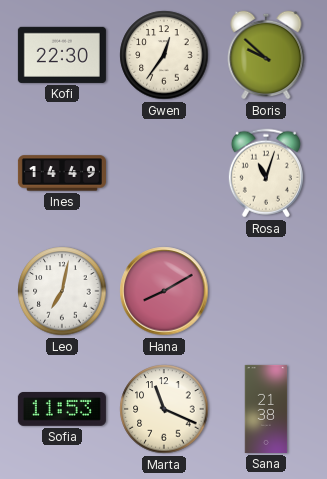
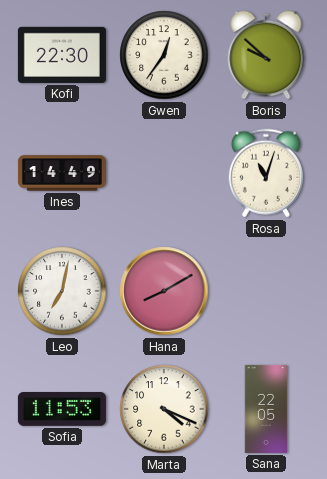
Marta: 11:19 -> 4:19
Sana: 21:38 -> 22:05
